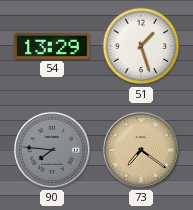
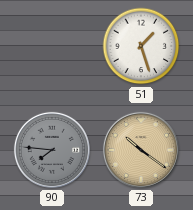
54: 13:29 -> none
73: 7:21 -> 10:21
